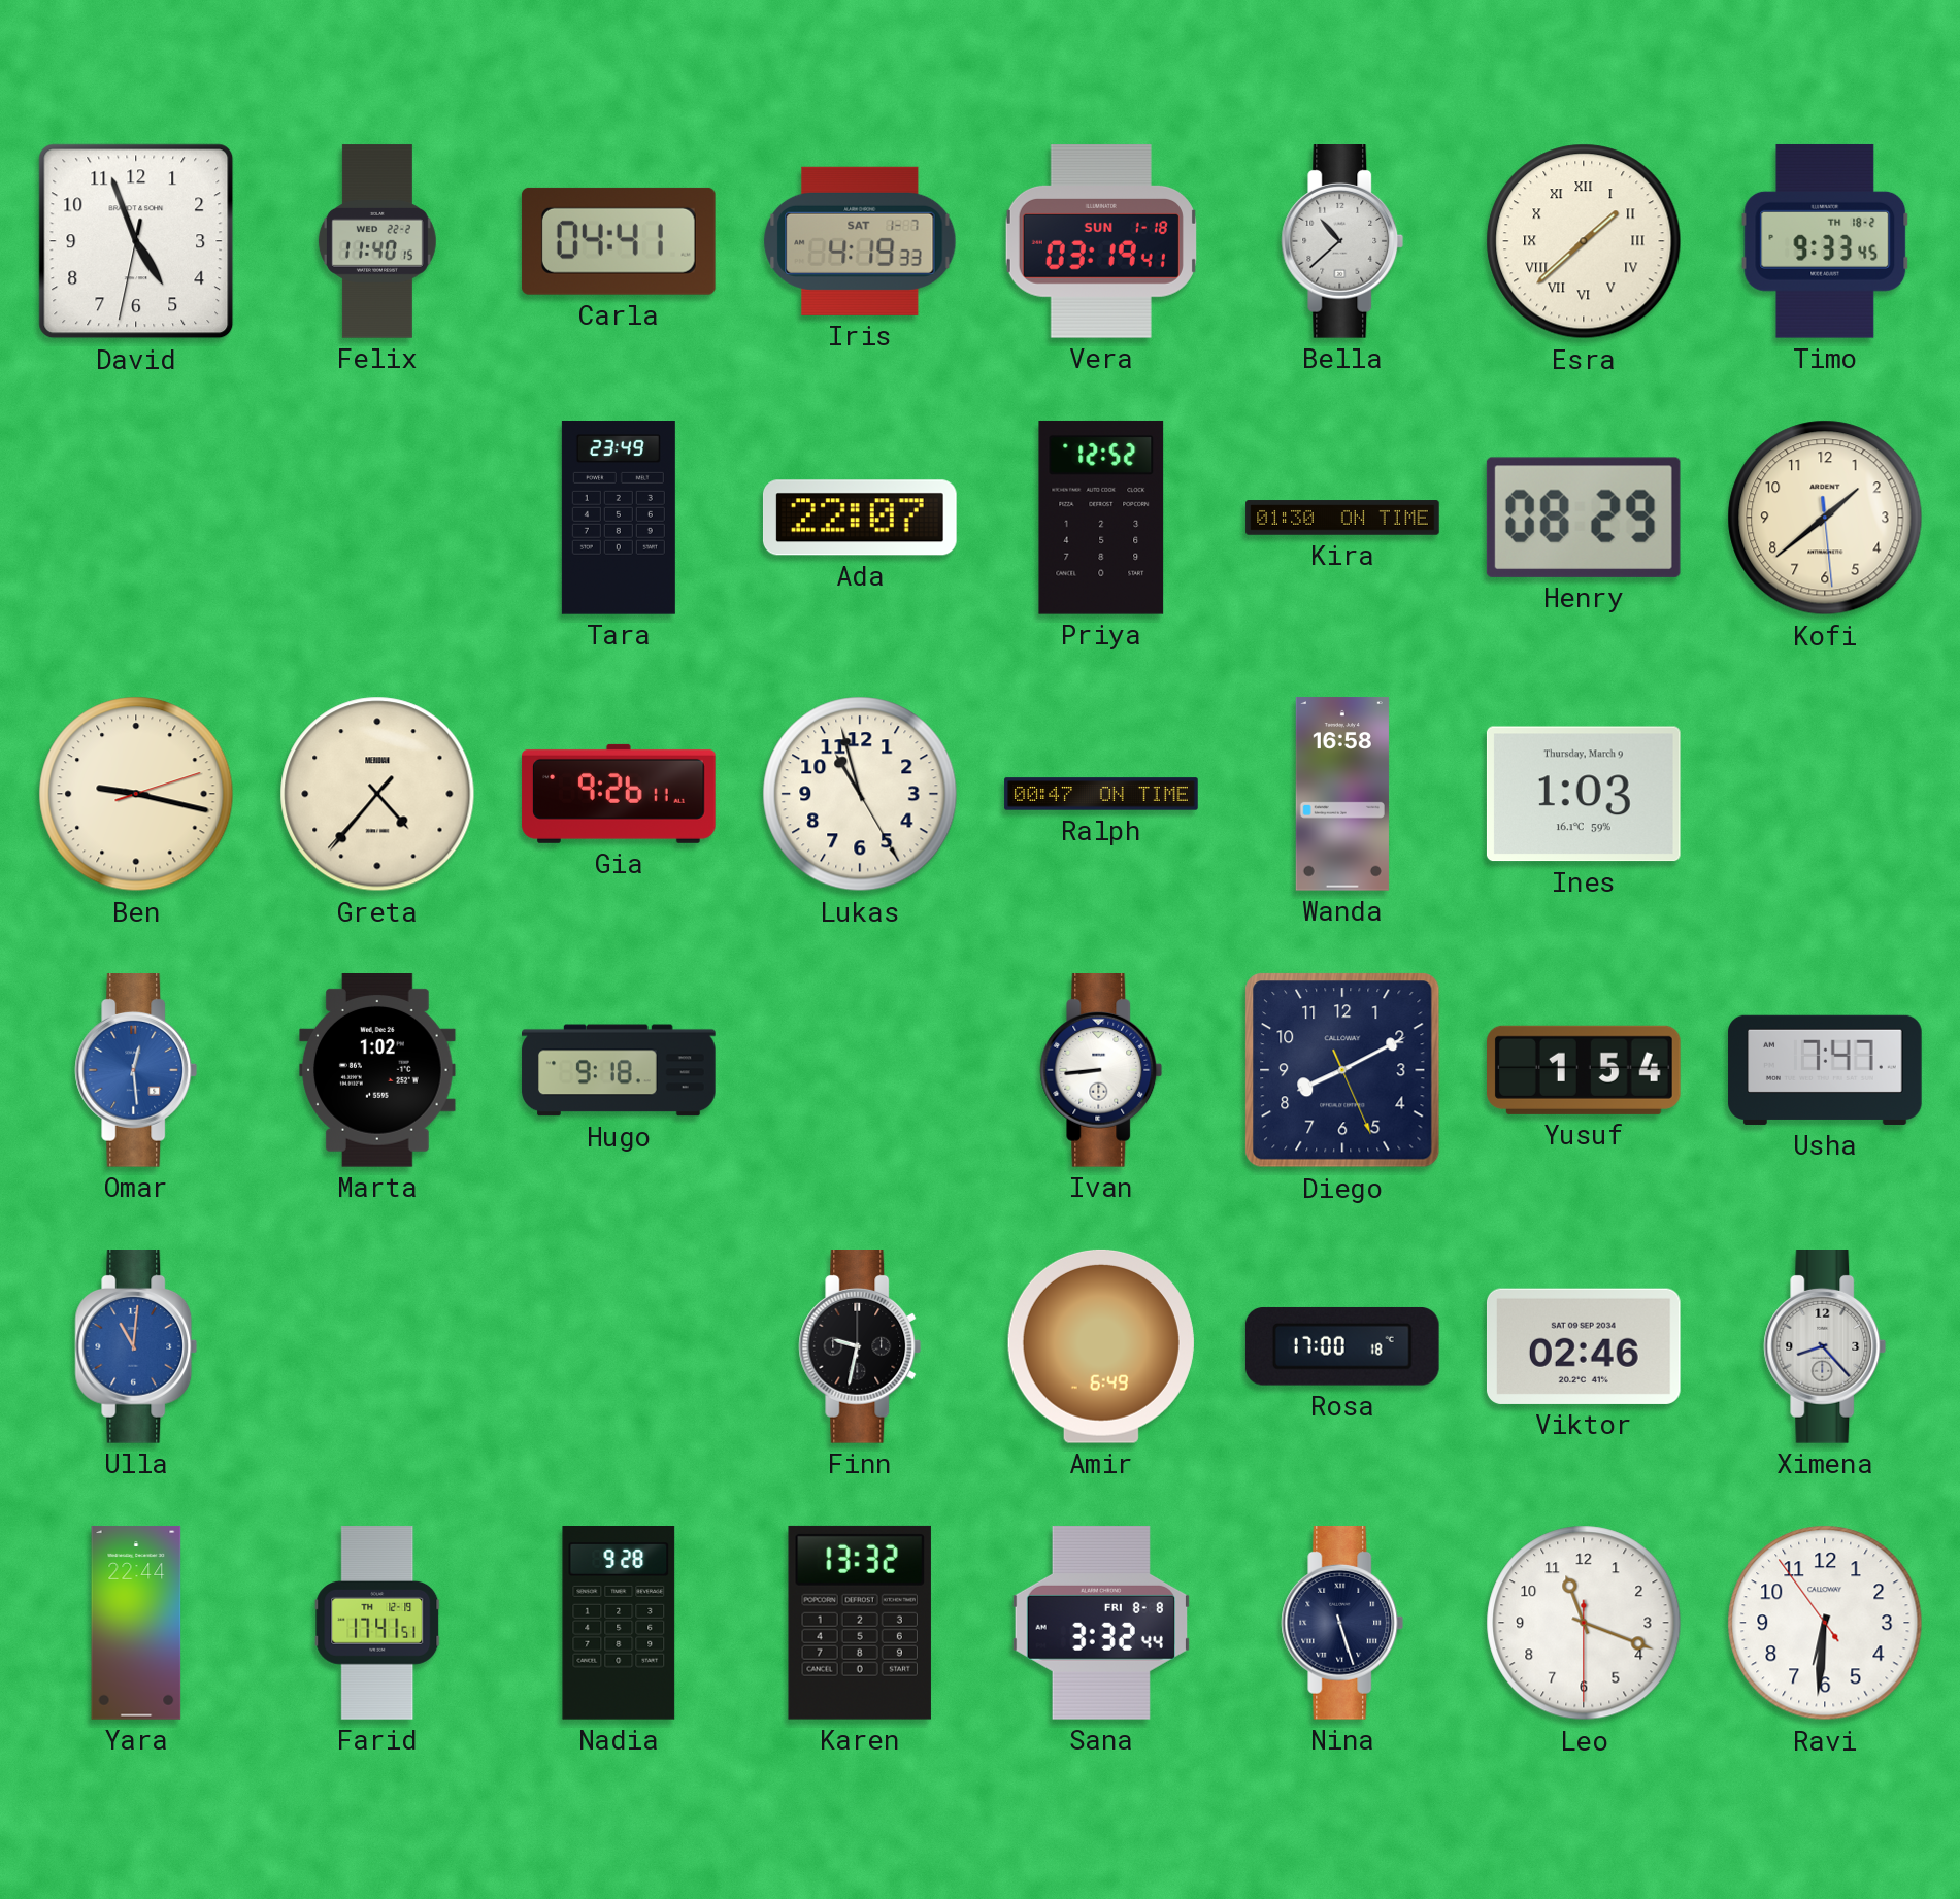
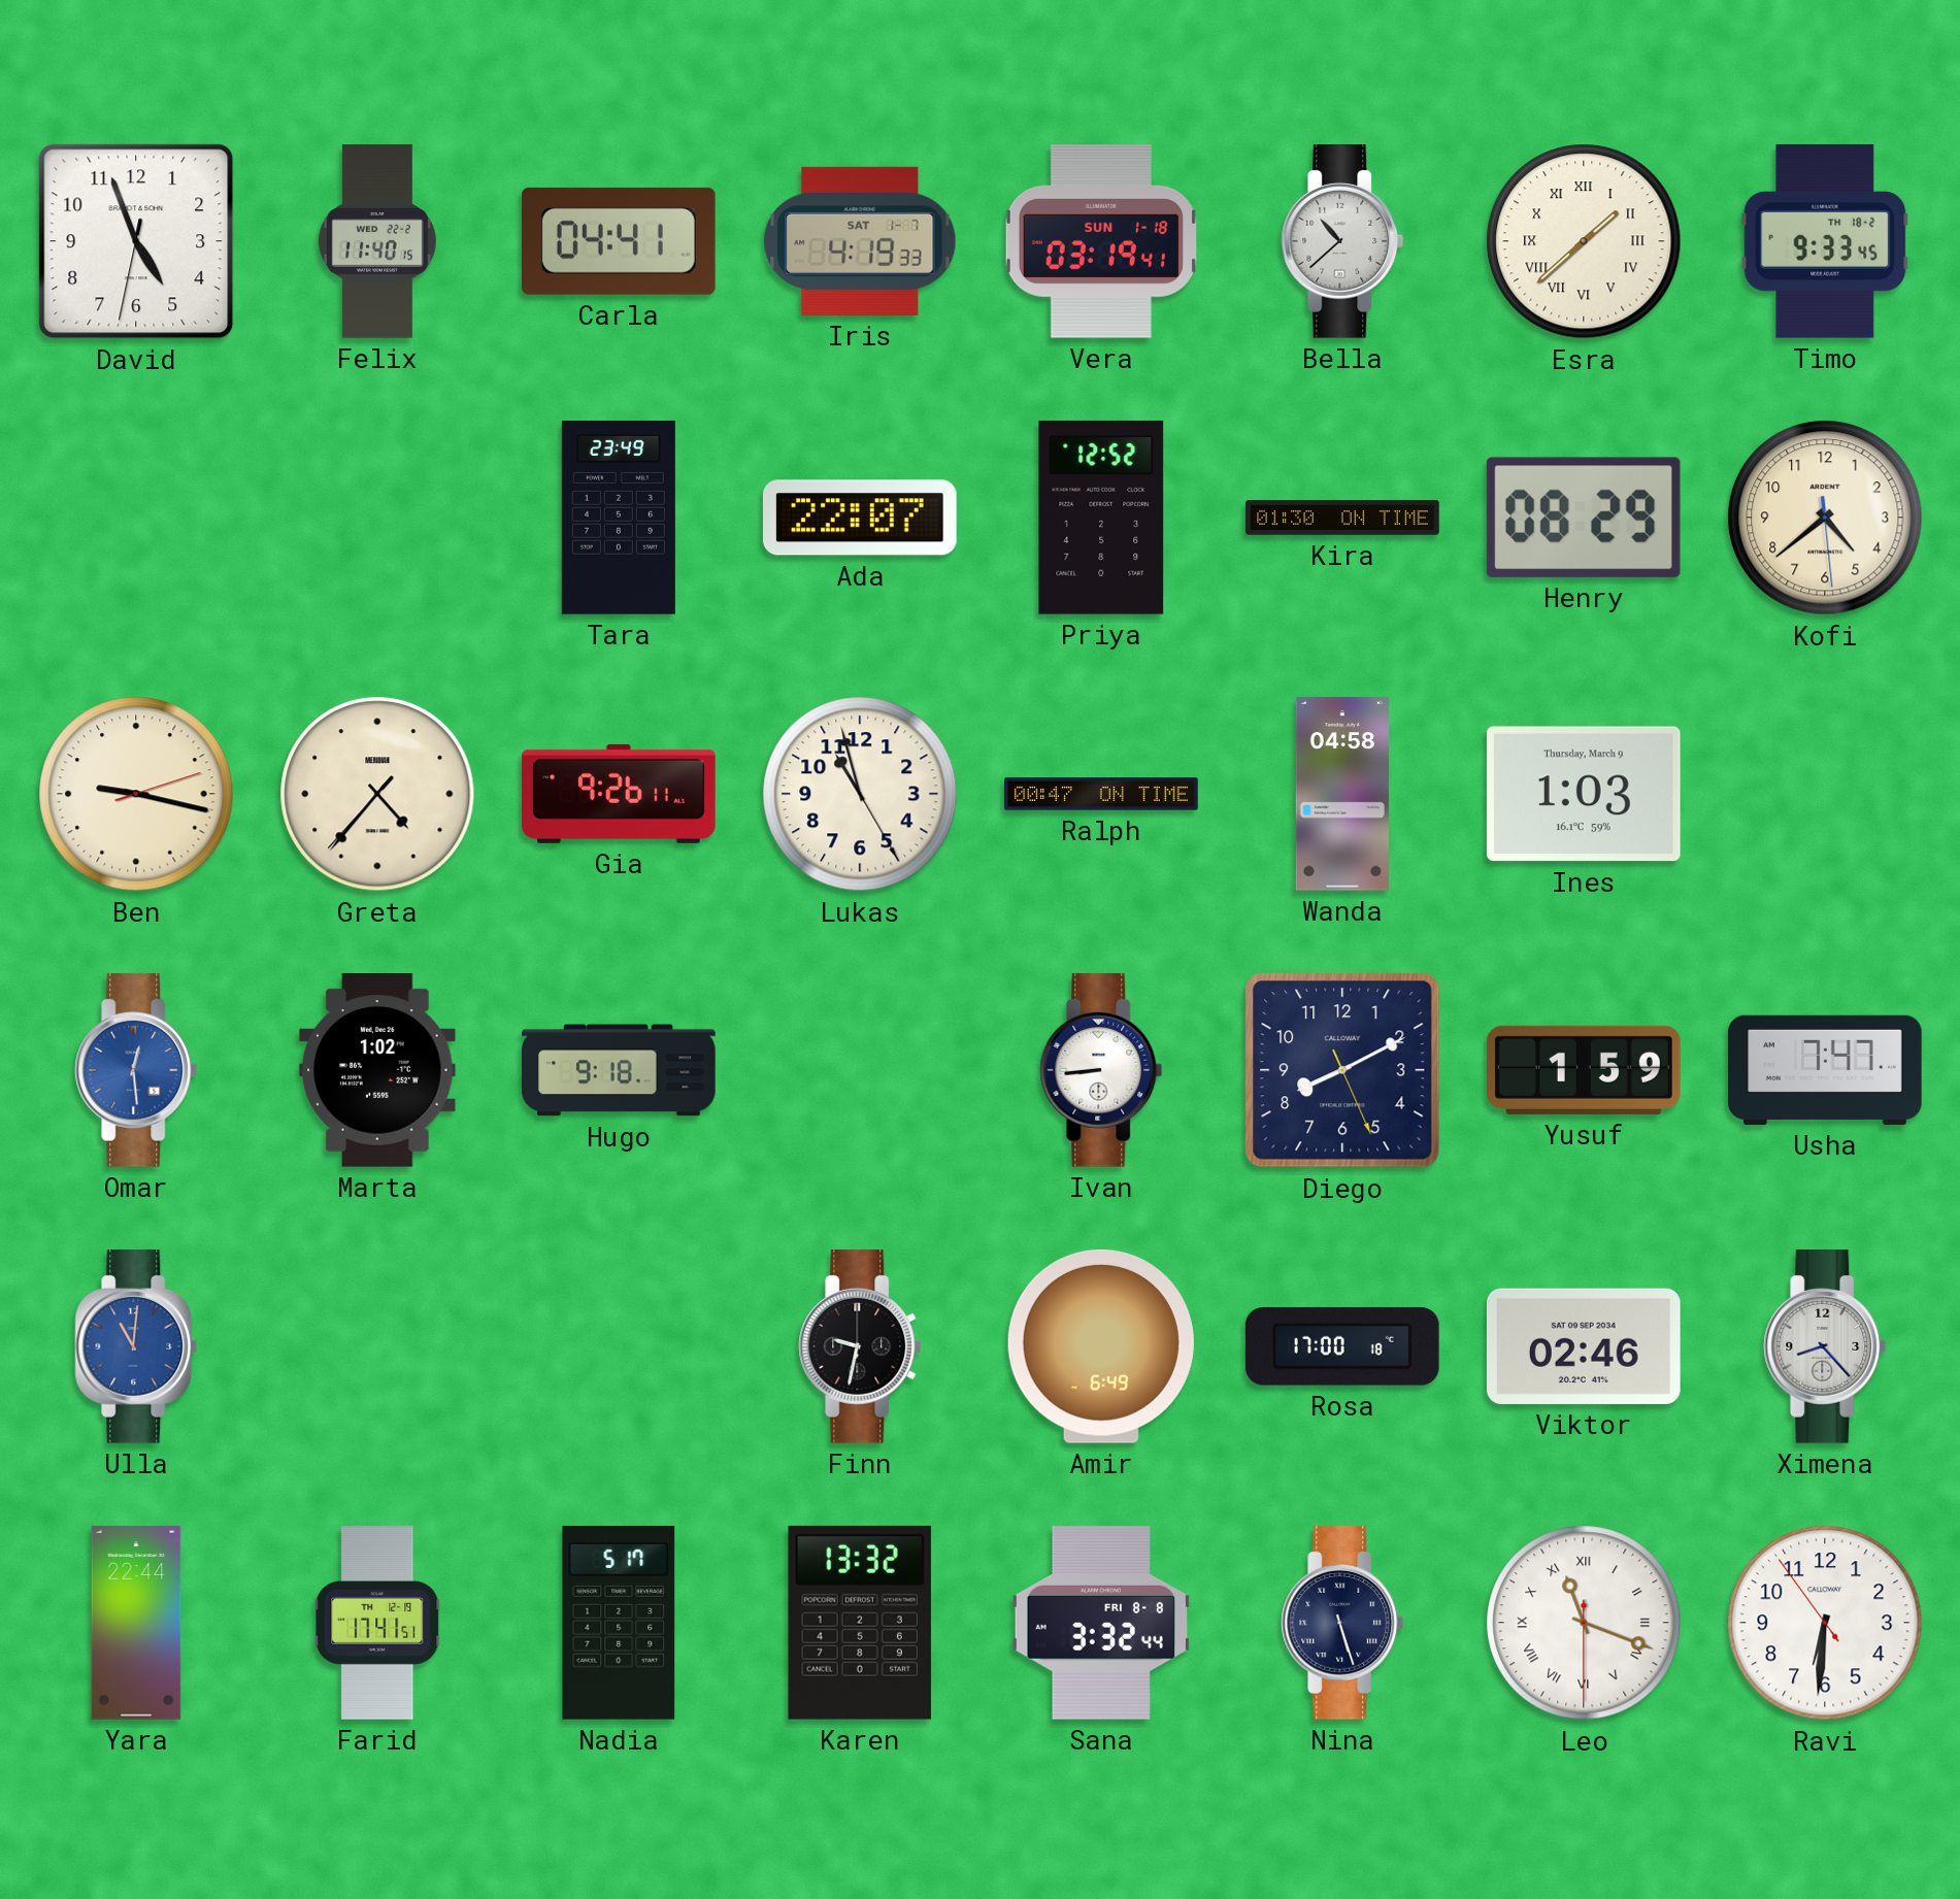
Kofi: 1:38 -> 4:38
Wanda: 16:58 -> 04:58
Yusuf: 1:54 -> 1:59
Nadia: 9:28 -> 5:17
Leo numerals: Arabic -> Roman
